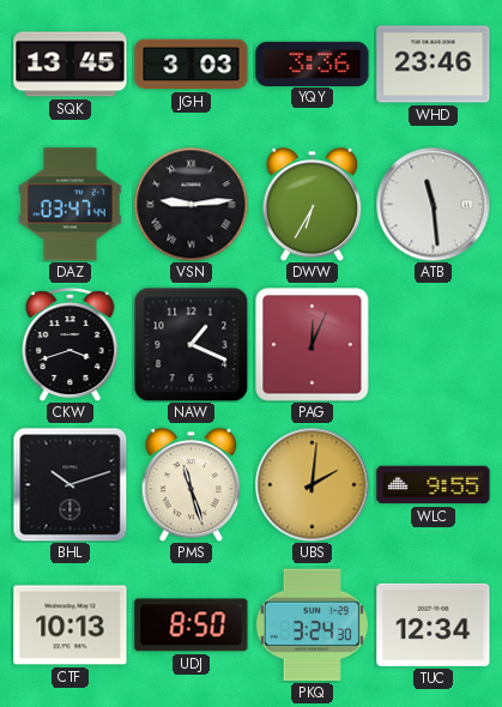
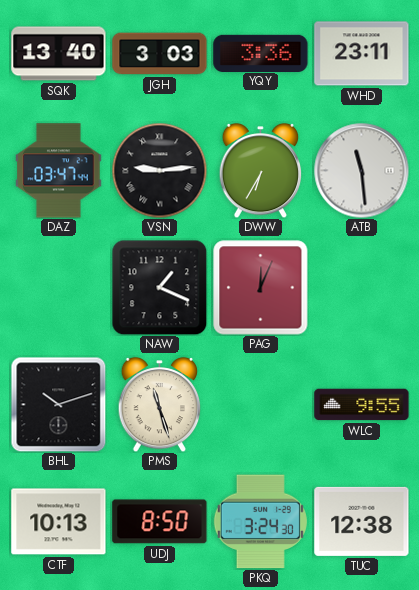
SQK: 13:45 -> 13:40
WHD: 23:46 -> 23:11
CKW: 3:42 -> none
UBS: 2:01 -> none
TUC: 12:34 -> 12:38
